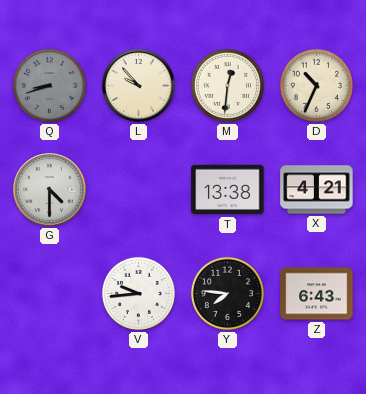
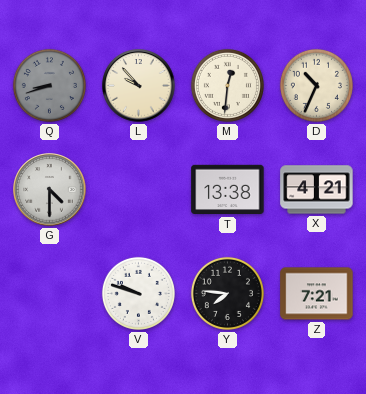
V: 9:44 -> 9:48
Z: 6:43 -> 7:21
